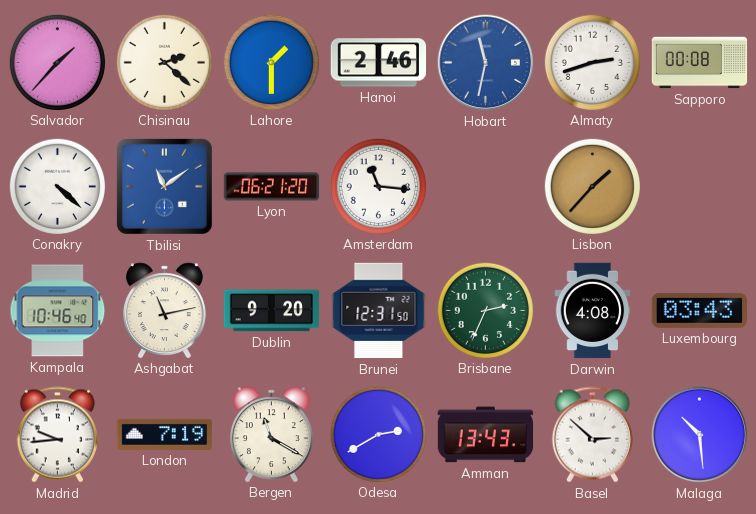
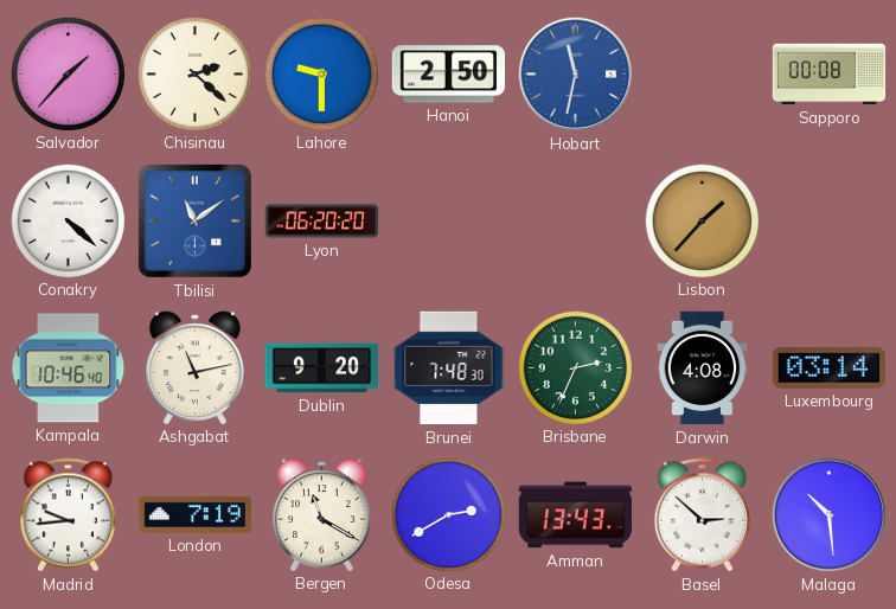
Lahore: 1:30 -> 9:30
Hanoi: 2:46 -> 2:50
Almaty: 2:42 -> none
Lyon: 06:21 -> 06:20
Amsterdam: 11:16 -> none
Brunei: 12:31 -> 7:48
Luxembourg: 03:43 -> 03:14
